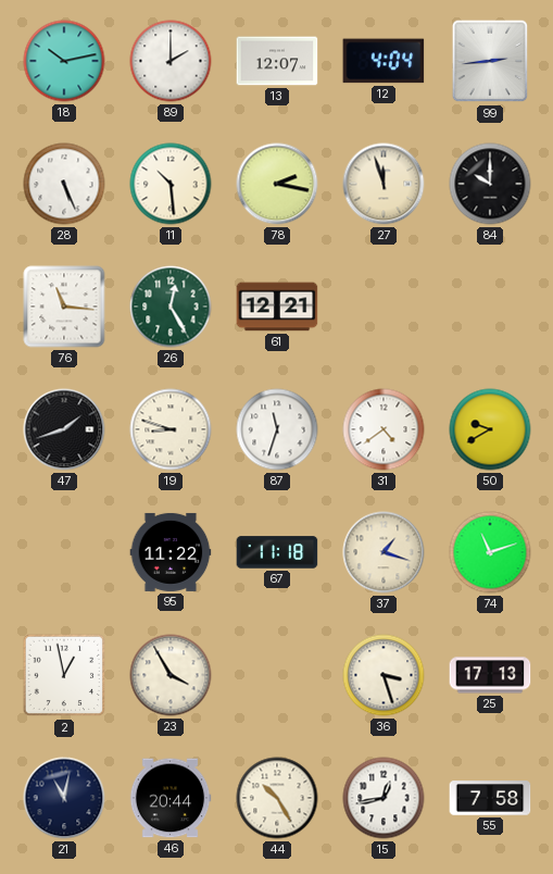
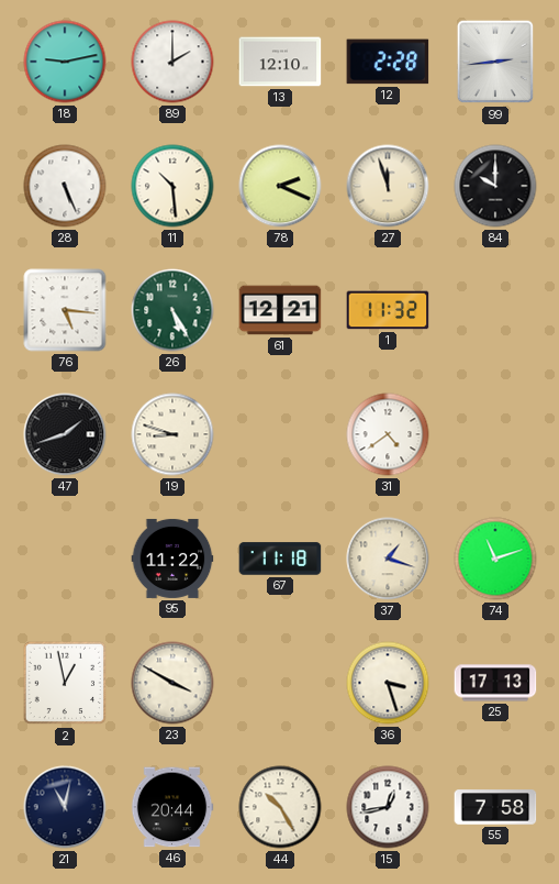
18: 10:13 -> 9:13
13: 12:07 -> 12:10
12: 4:04 -> 2:28
78: 2:17 -> 2:19
76: 11:16 -> 5:16
26: 12:25 -> 5:25
1: none -> 11:32
87: 11:33 -> none
50: 9:40 -> none
23: 3:55 -> 3:50
